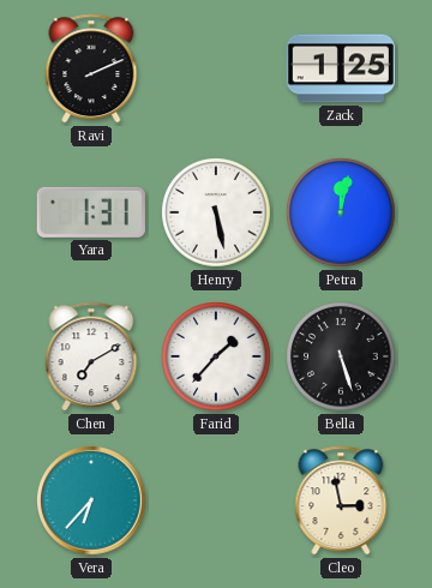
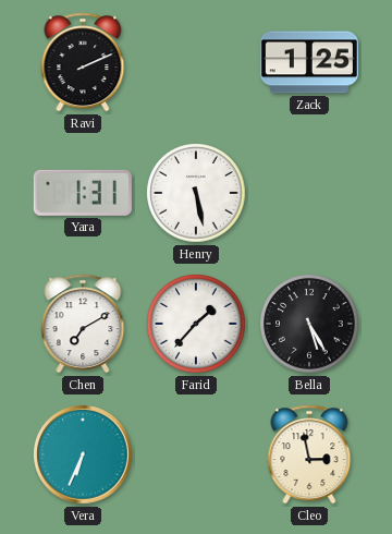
Petra: 12:02 -> none
Bella: 5:27 -> 5:25
Vera: 6:37 -> 6:34
